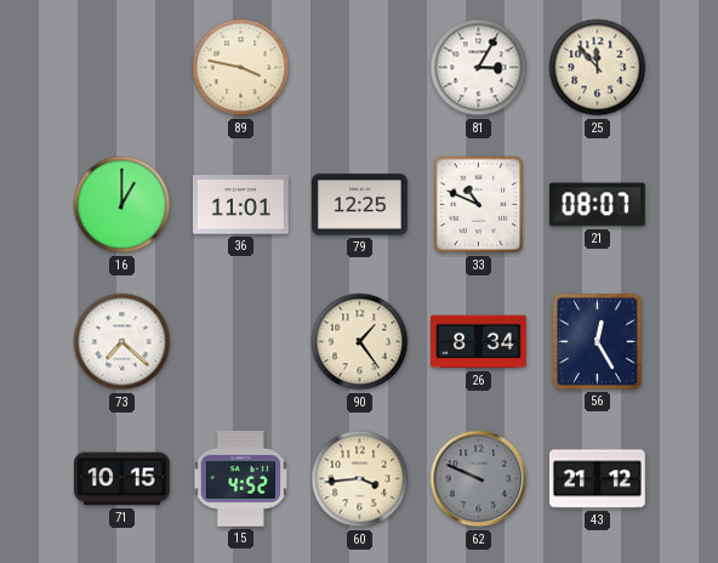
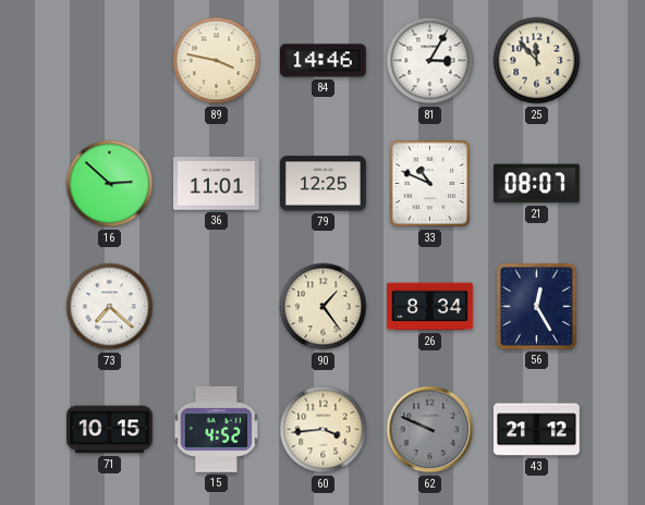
84: none -> 14:46
16: 1:00 -> 2:52
